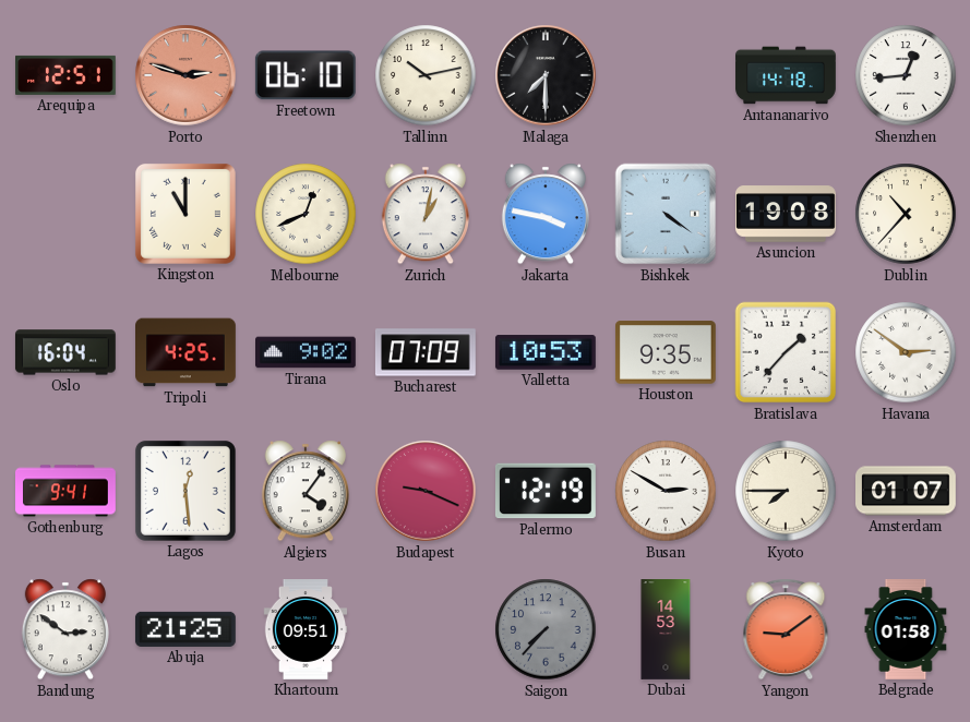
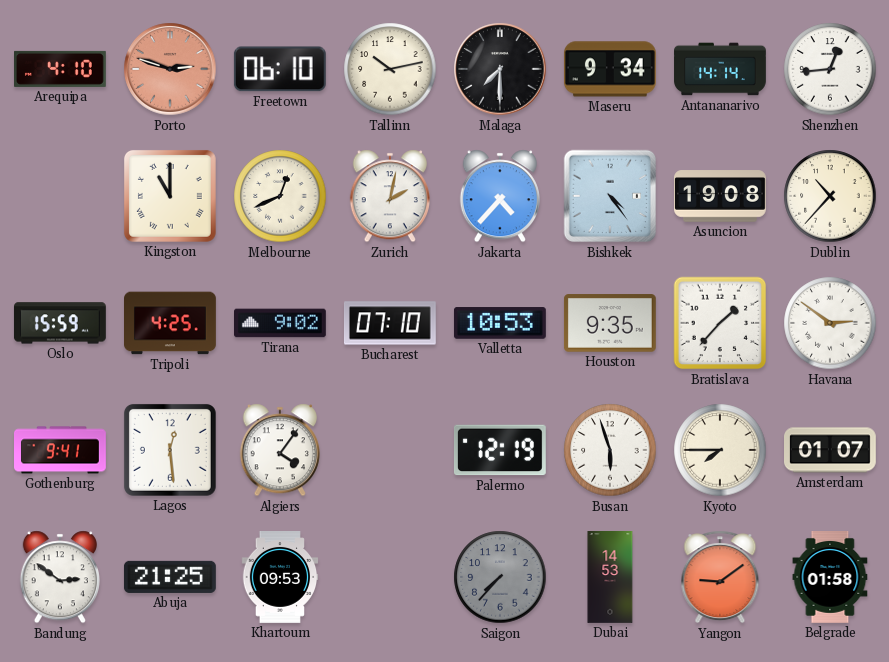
Arequipa: 12:51 -> 4:10
Maseru: none -> 9:34
Antananarivo: 14:18 -> 14:14
Zurich: 1:02 -> 2:02
Jakarta: 3:47 -> 4:37
Bishkek: 4:21 -> 4:24
Oslo: 16:04 -> 15:59
Bucharest: 07:09 -> 07:10
Budapest: 9:19 -> none
Busan: 2:50 -> 5:57
Khartoum: 09:51 -> 09:53
